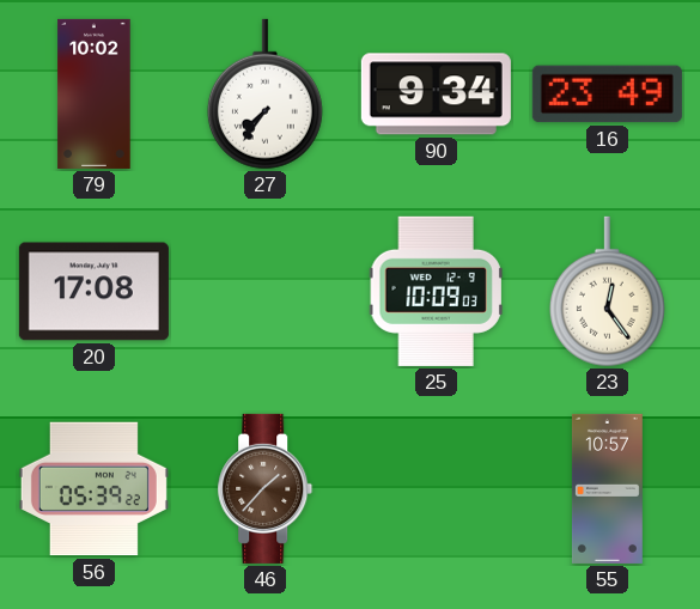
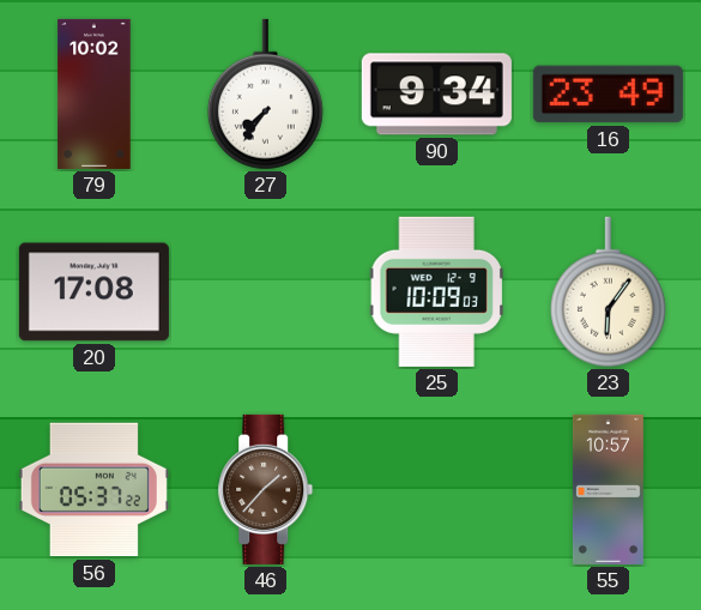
23: 12:24 -> 6:06
56: 05:39 -> 05:37
